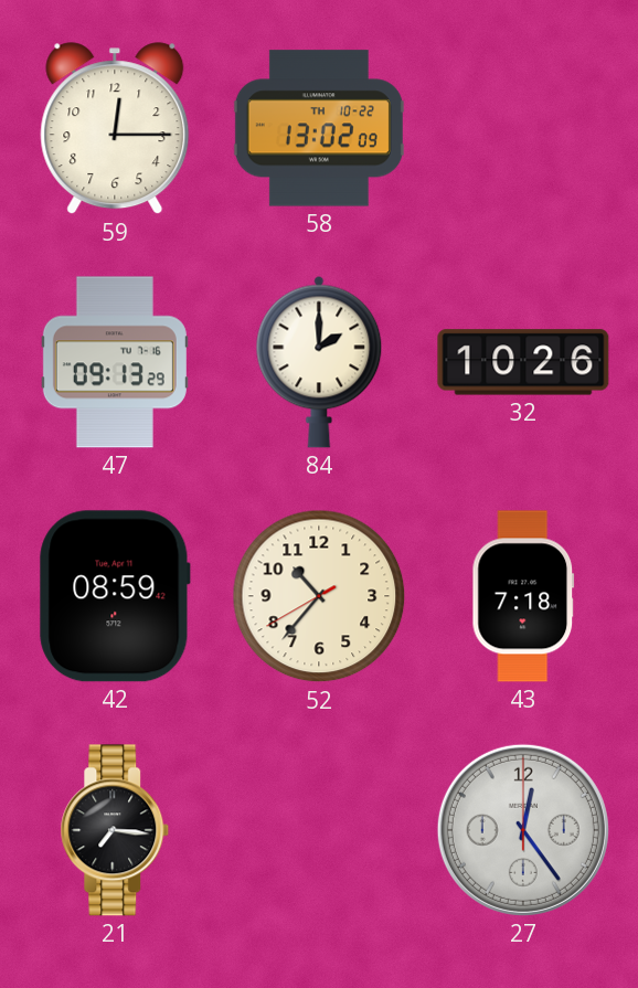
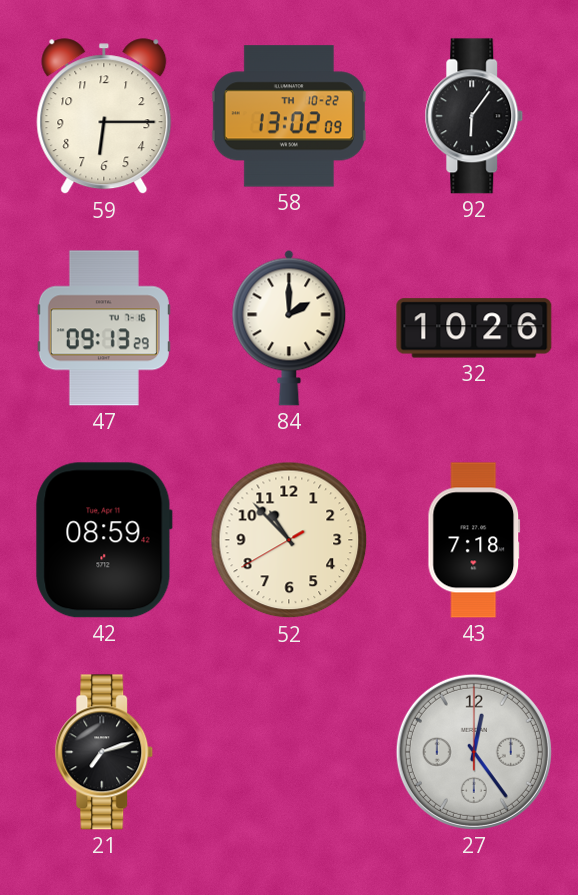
59: 12:15 -> 6:15
92: none -> 6:06
52: 10:36 -> 10:52
21: 7:16 -> 7:12
